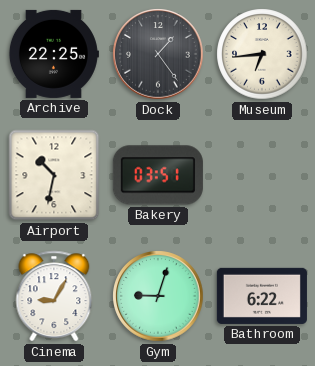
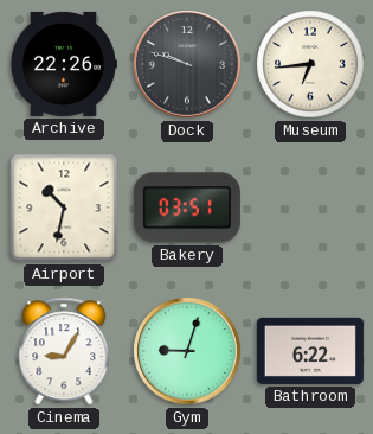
Archive: 22:25 -> 22:26
Dock: 1:24 -> 9:48
